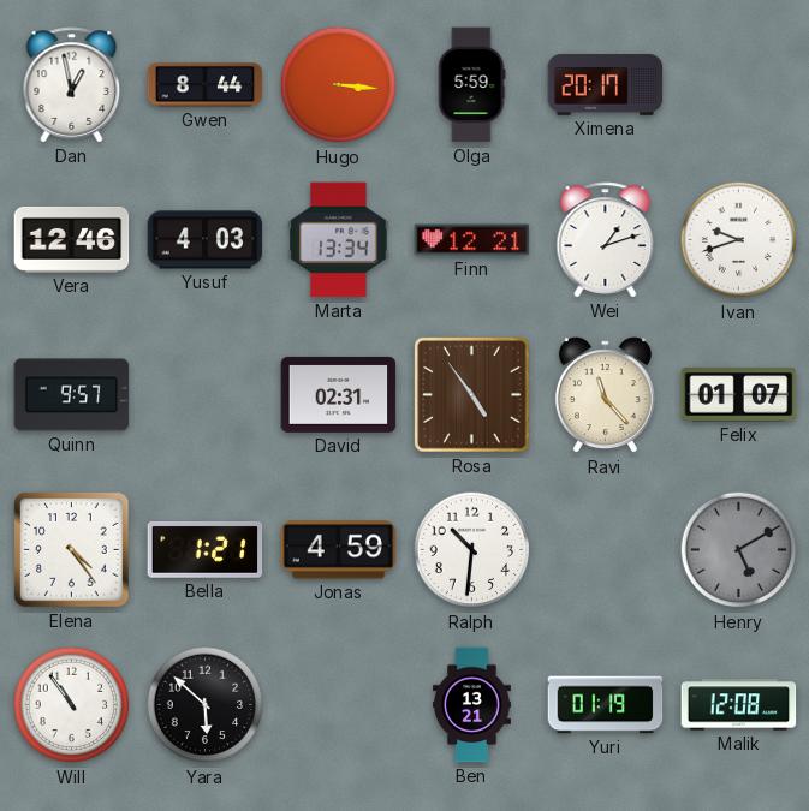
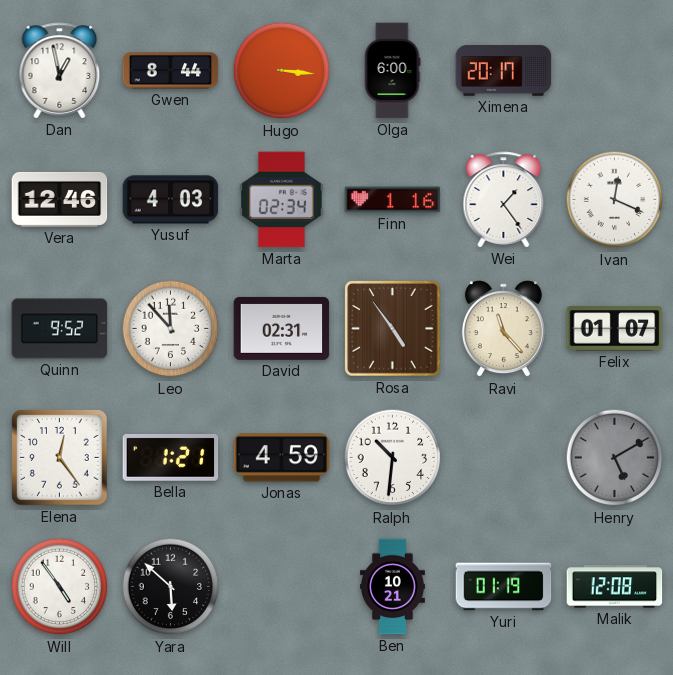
Olga: 5:59 -> 6:00
Marta: 13:34 -> 02:34
Finn: 12:21 -> 1:16
Wei: 1:12 -> 1:24
Ivan: 9:42 -> 12:19
Quinn: 9:57 -> 9:52
Leo: none -> 11:53
Elena: 4:24 -> 12:24
Will: 10:54 -> 4:54
Ben: 13:21 -> 10:21
